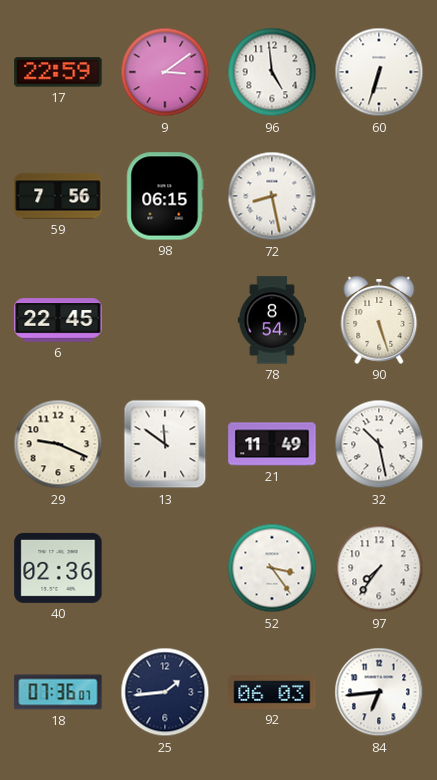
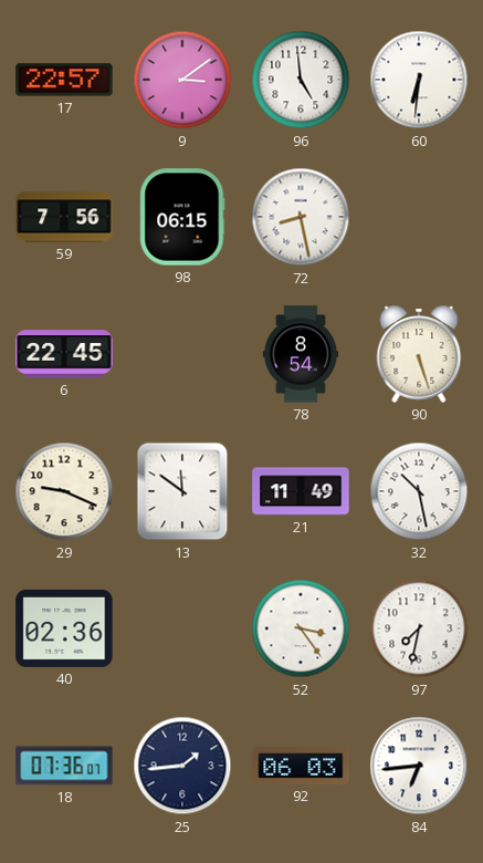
17: 22:59 -> 22:57
60: 6:33 -> 6:31
97: 7:36 -> 7:32
